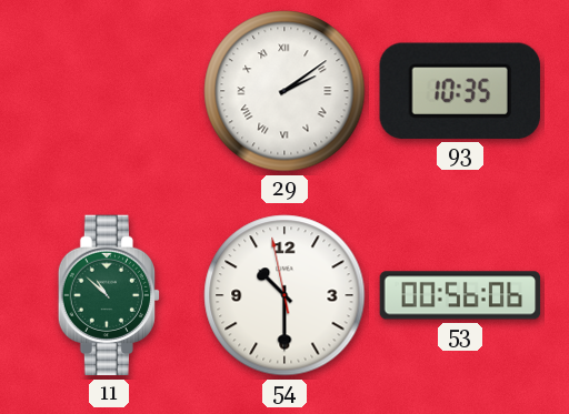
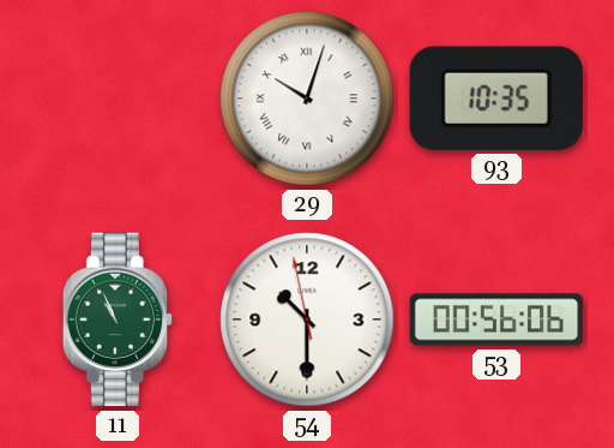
29: 2:09 -> 10:03
11: 10:52 -> 10:56
